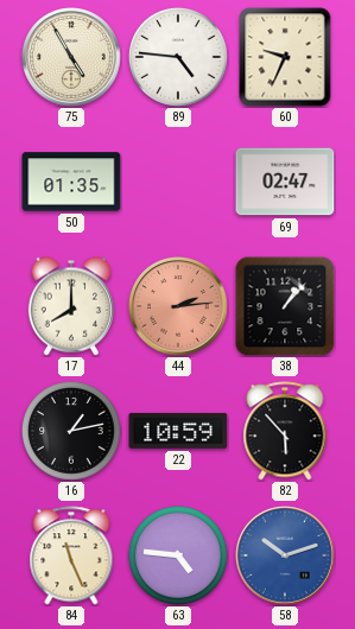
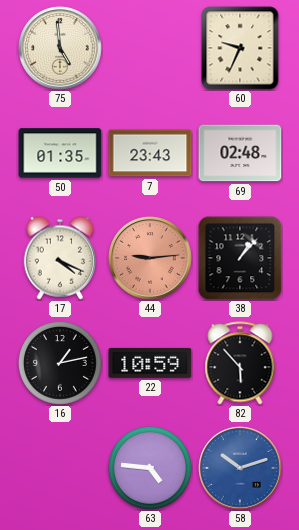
75: 4:55 -> 4:59
89: 4:46 -> none
7: none -> 23:43
69: 02:47 -> 02:48
17: 8:00 -> 4:19
44: 2:14 -> 9:14
84: 11:26 -> none
